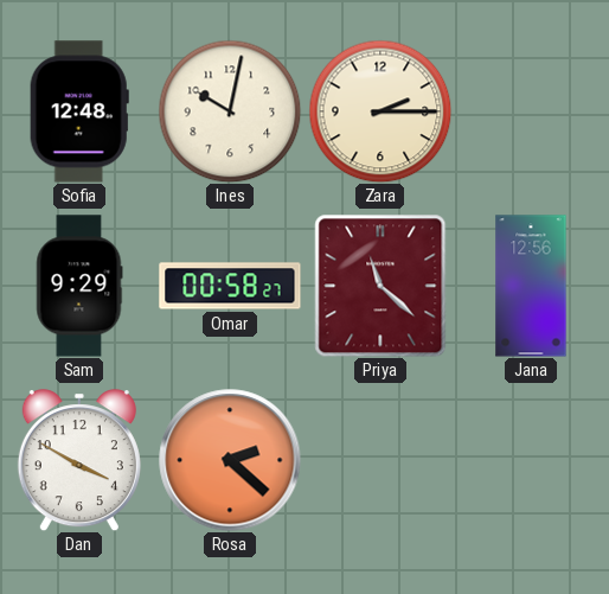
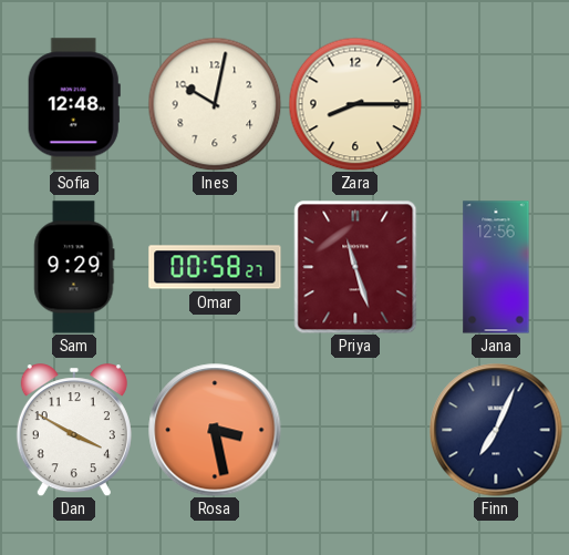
Zara: 2:15 -> 8:15
Priya: 11:22 -> 11:27
Rosa: 2:22 -> 3:28
Finn: none -> 7:04
